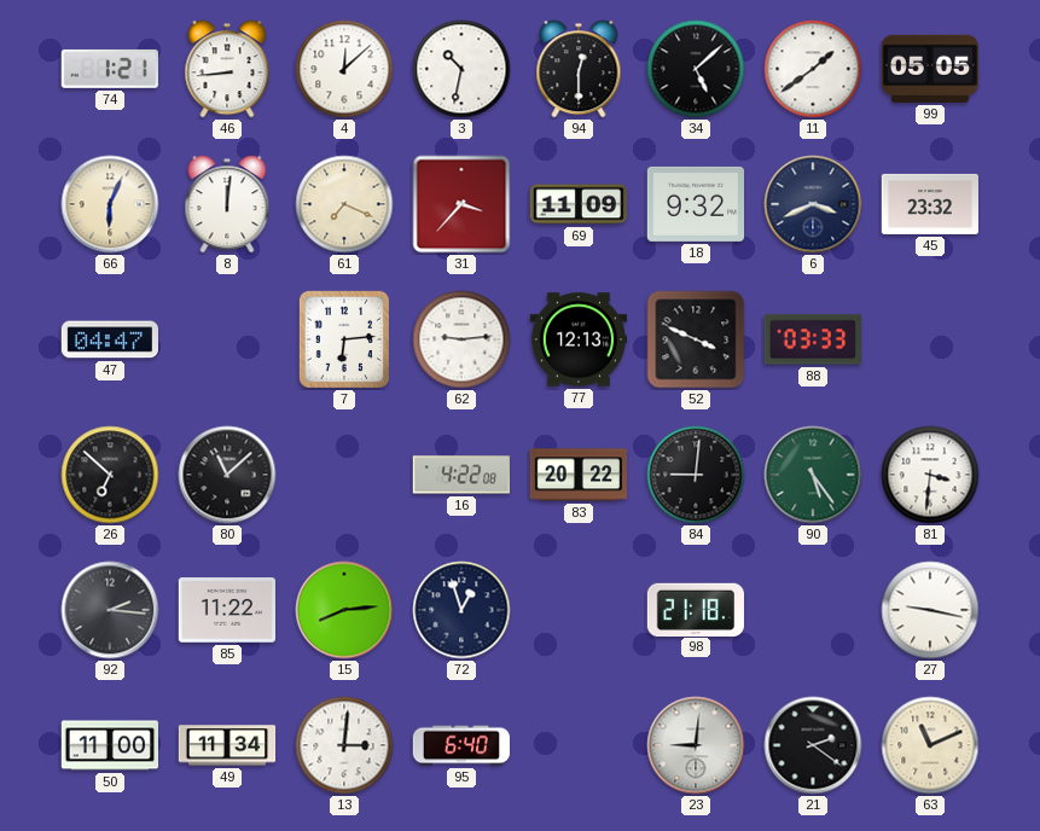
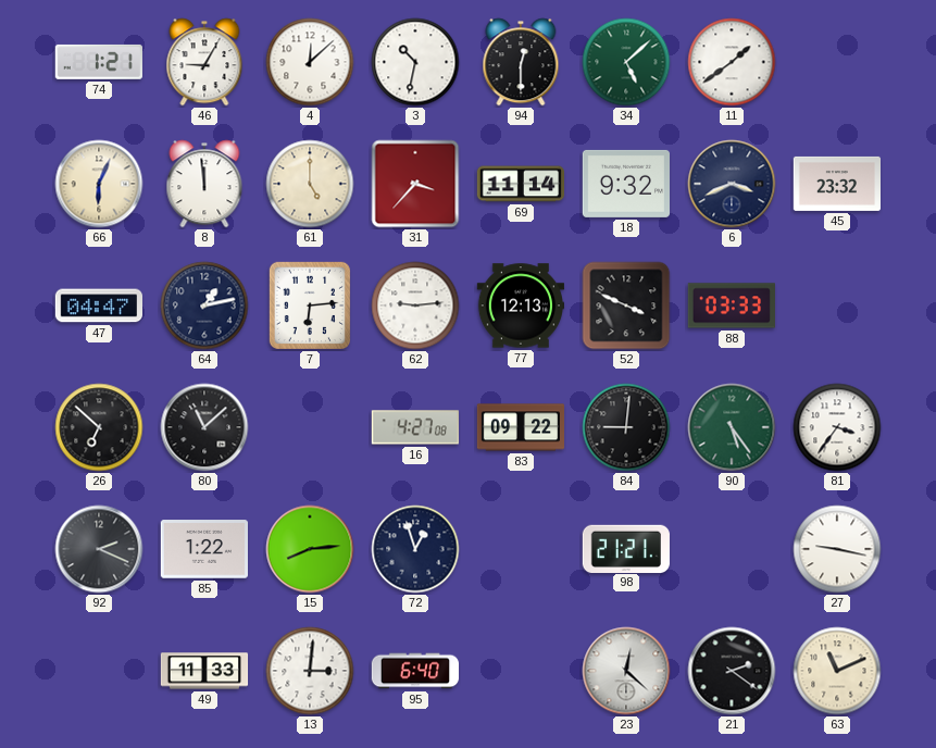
46: 8:44 -> 9:05
34 dial: black -> green
99: 05:05 -> none
8: 12:01 -> 11:59
61: 7:19 -> 5:00
69: 11:09 -> 11:14
64: none -> 1:13
16: 4:22 -> 4:27
83: 20:22 -> 09:22
81: 3:31 -> 3:36
92: 2:16 -> 2:19
85: 11:22 -> 1:22
98: 21:18 -> 21:21
50: 11:00 -> none
49: 11:34 -> 11:33
23: 9:01 -> 12:22
